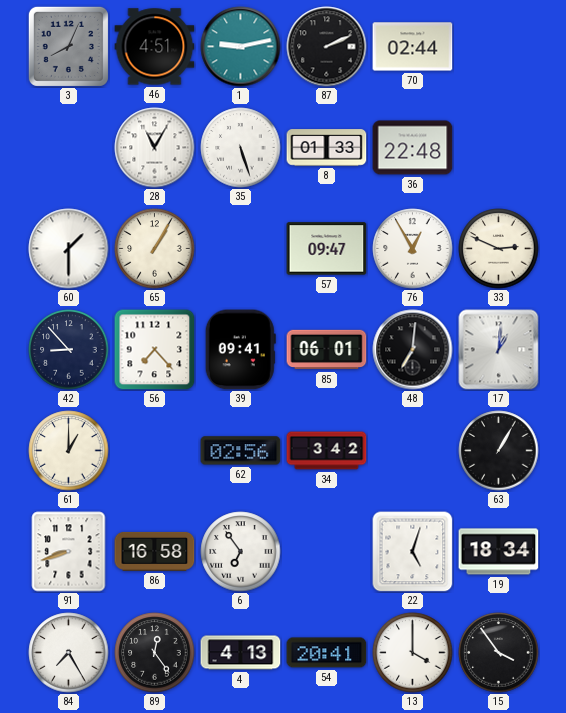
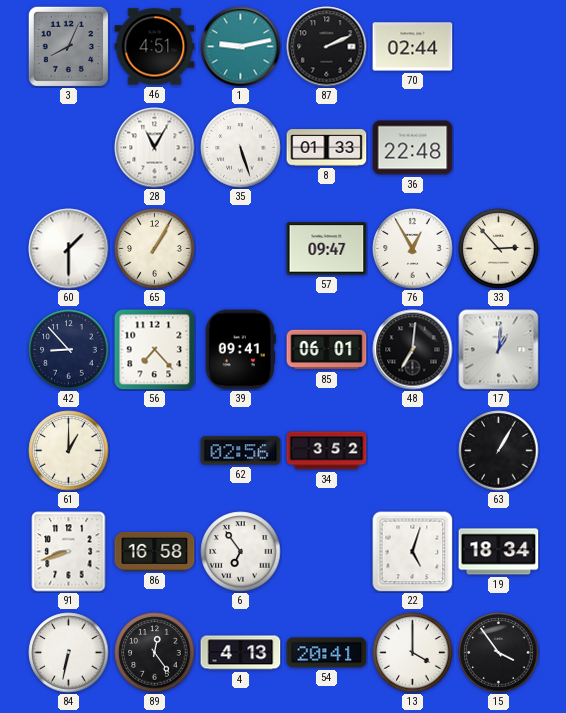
33: 2:49 -> 2:53
34: 3:42 -> 3:52
84: 7:25 -> 6:32
